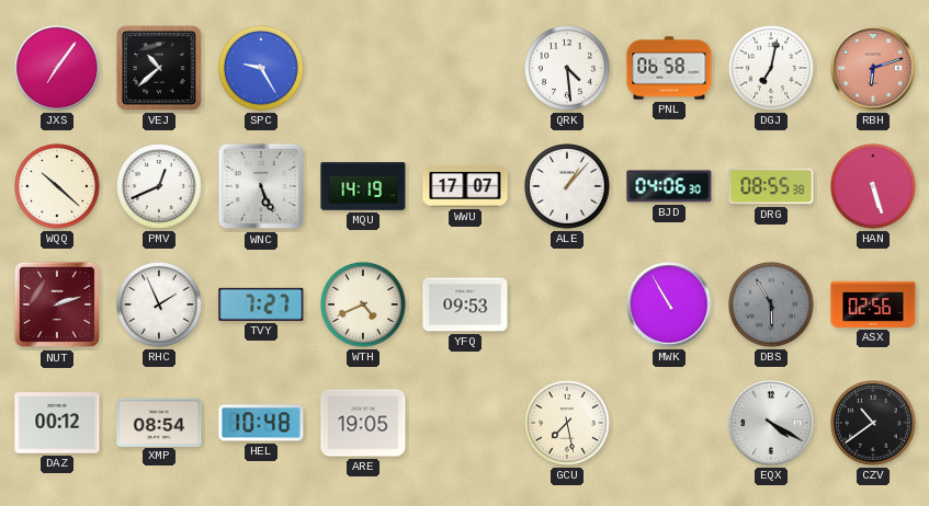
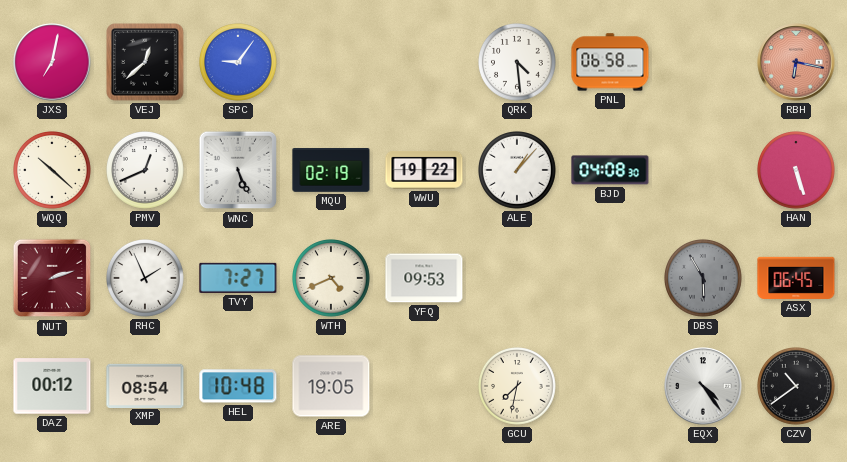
JXS: 7:06 -> 7:02
VEJ: 10:38 -> 12:38
SPC: 9:25 -> 9:06
DGJ: 7:02 -> none
RBH: 6:12 -> 6:17
MQU: 14:19 -> 02:19
WWU: 17:07 -> 19:22
BJD: 04:06 -> 04:08
DRG: 08:55 -> none
MWK: 10:55 -> none
ASX: 02:56 -> 06:45
GCU: 7:28 -> 7:32
EQX: 4:20 -> 4:24
